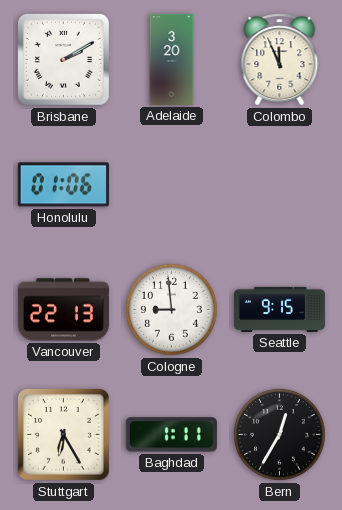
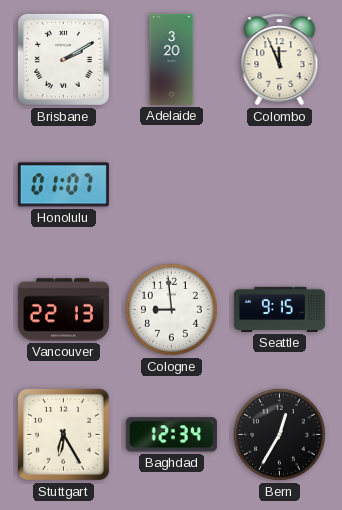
Honolulu: 01:06 -> 01:07
Baghdad: 1:11 -> 12:34
